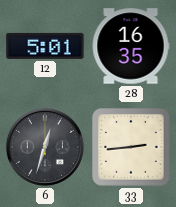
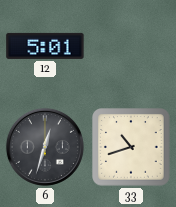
28: 16:35 -> none
33: 2:44 -> 10:42
